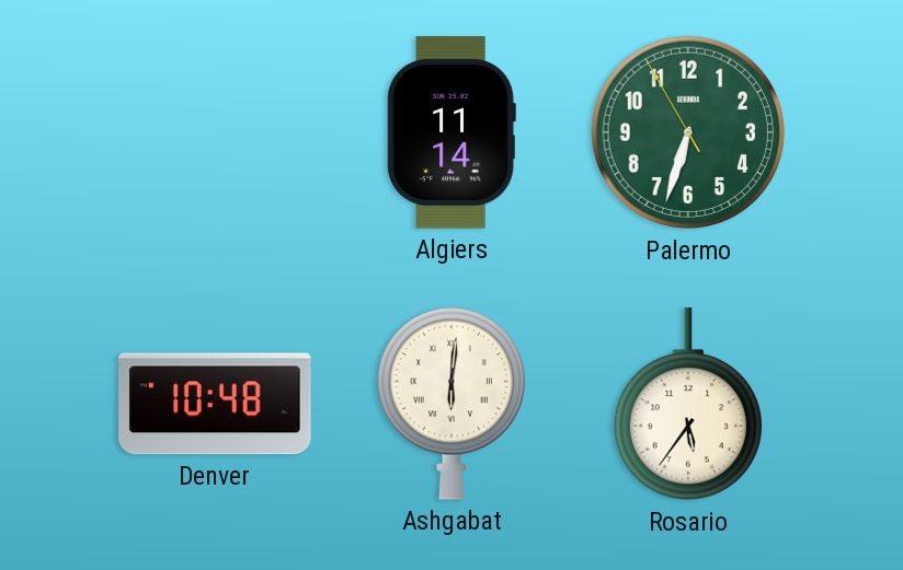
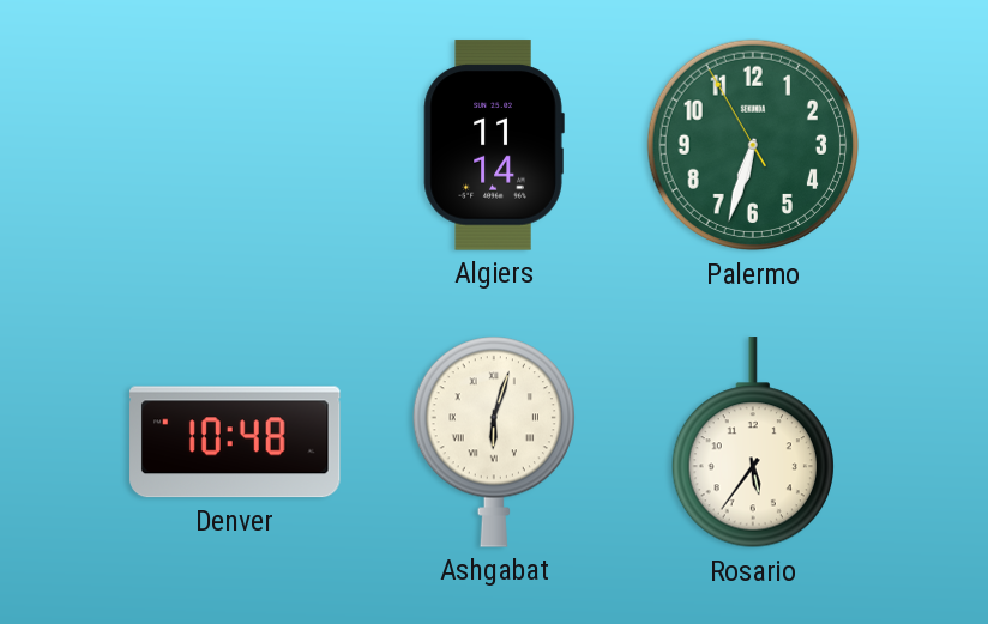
Ashgabat: 6:01 -> 6:03
